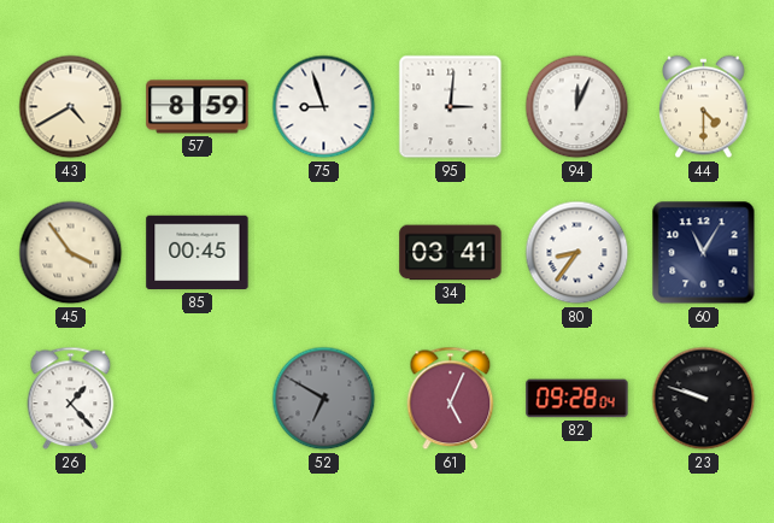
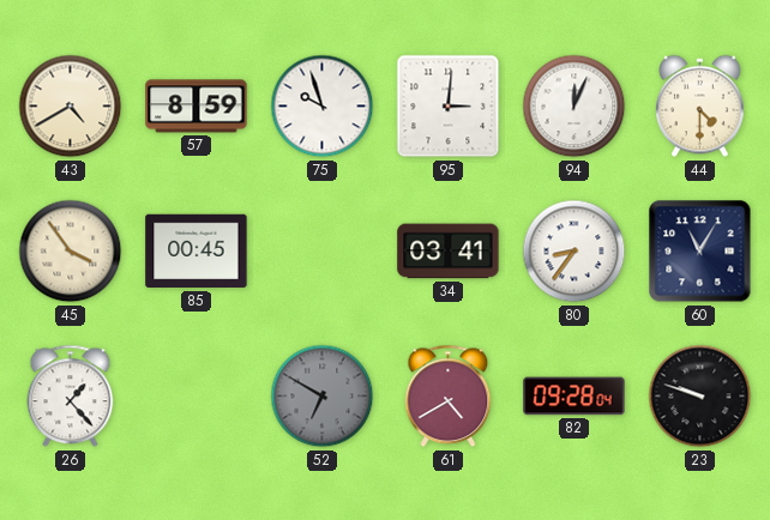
75: 8:57 -> 9:57
61: 5:04 -> 4:40
